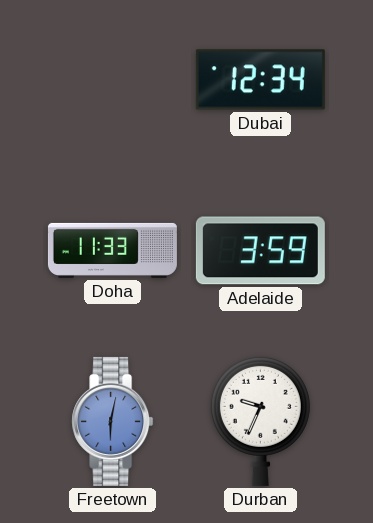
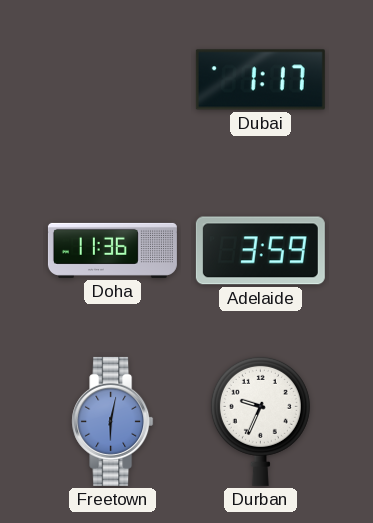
Dubai: 12:34 -> 1:17
Doha: 11:33 -> 11:36
